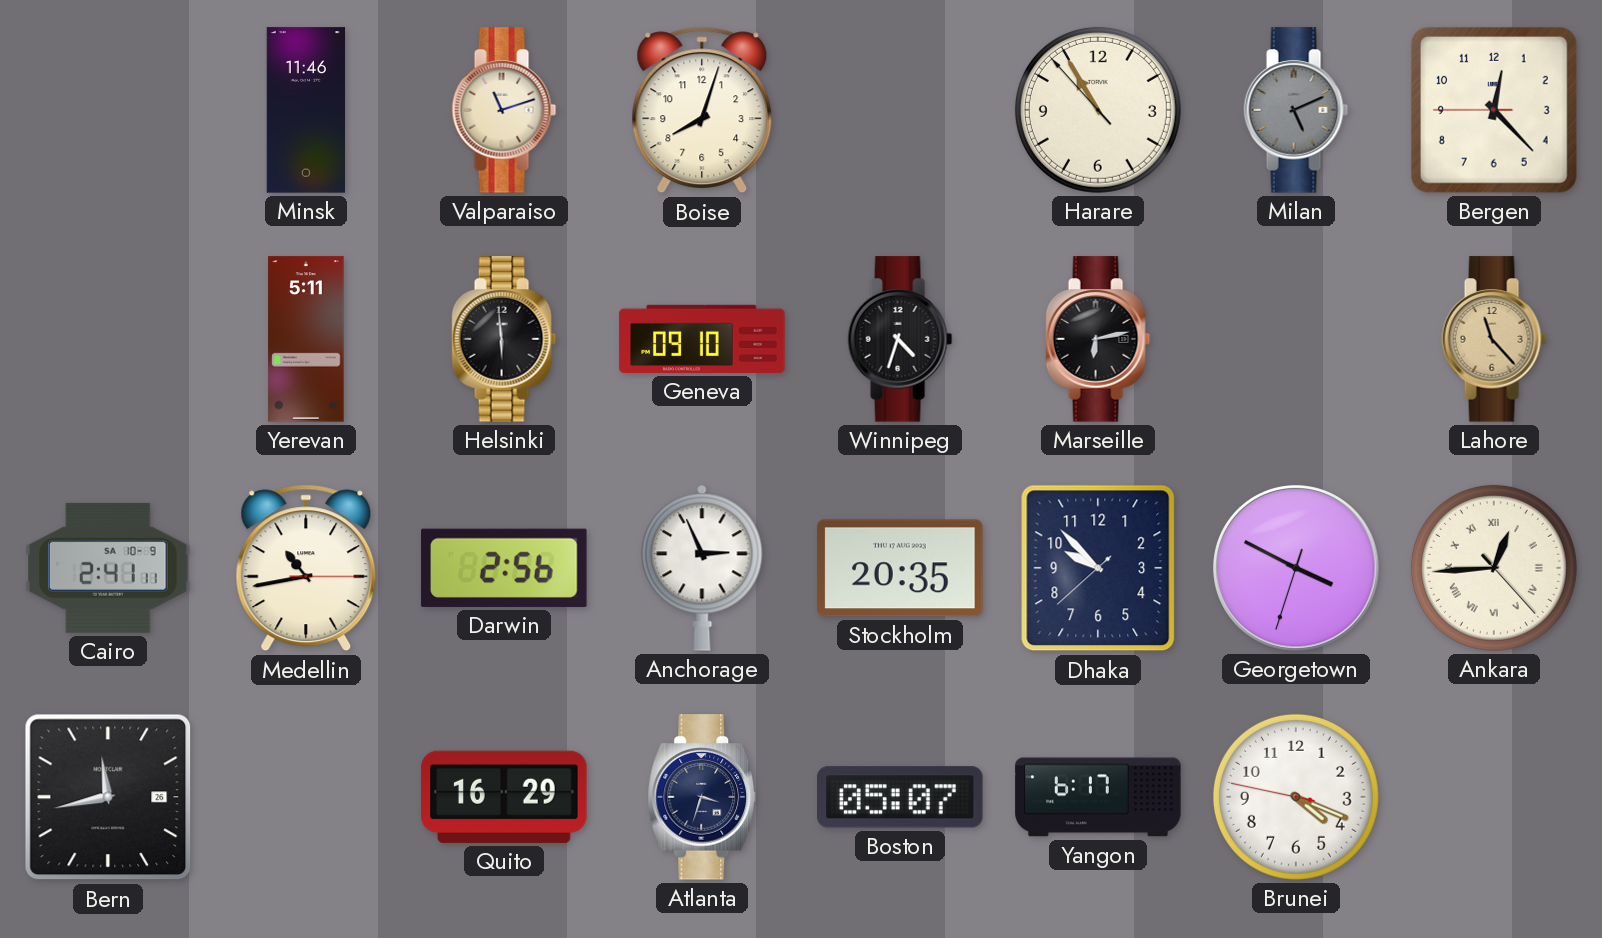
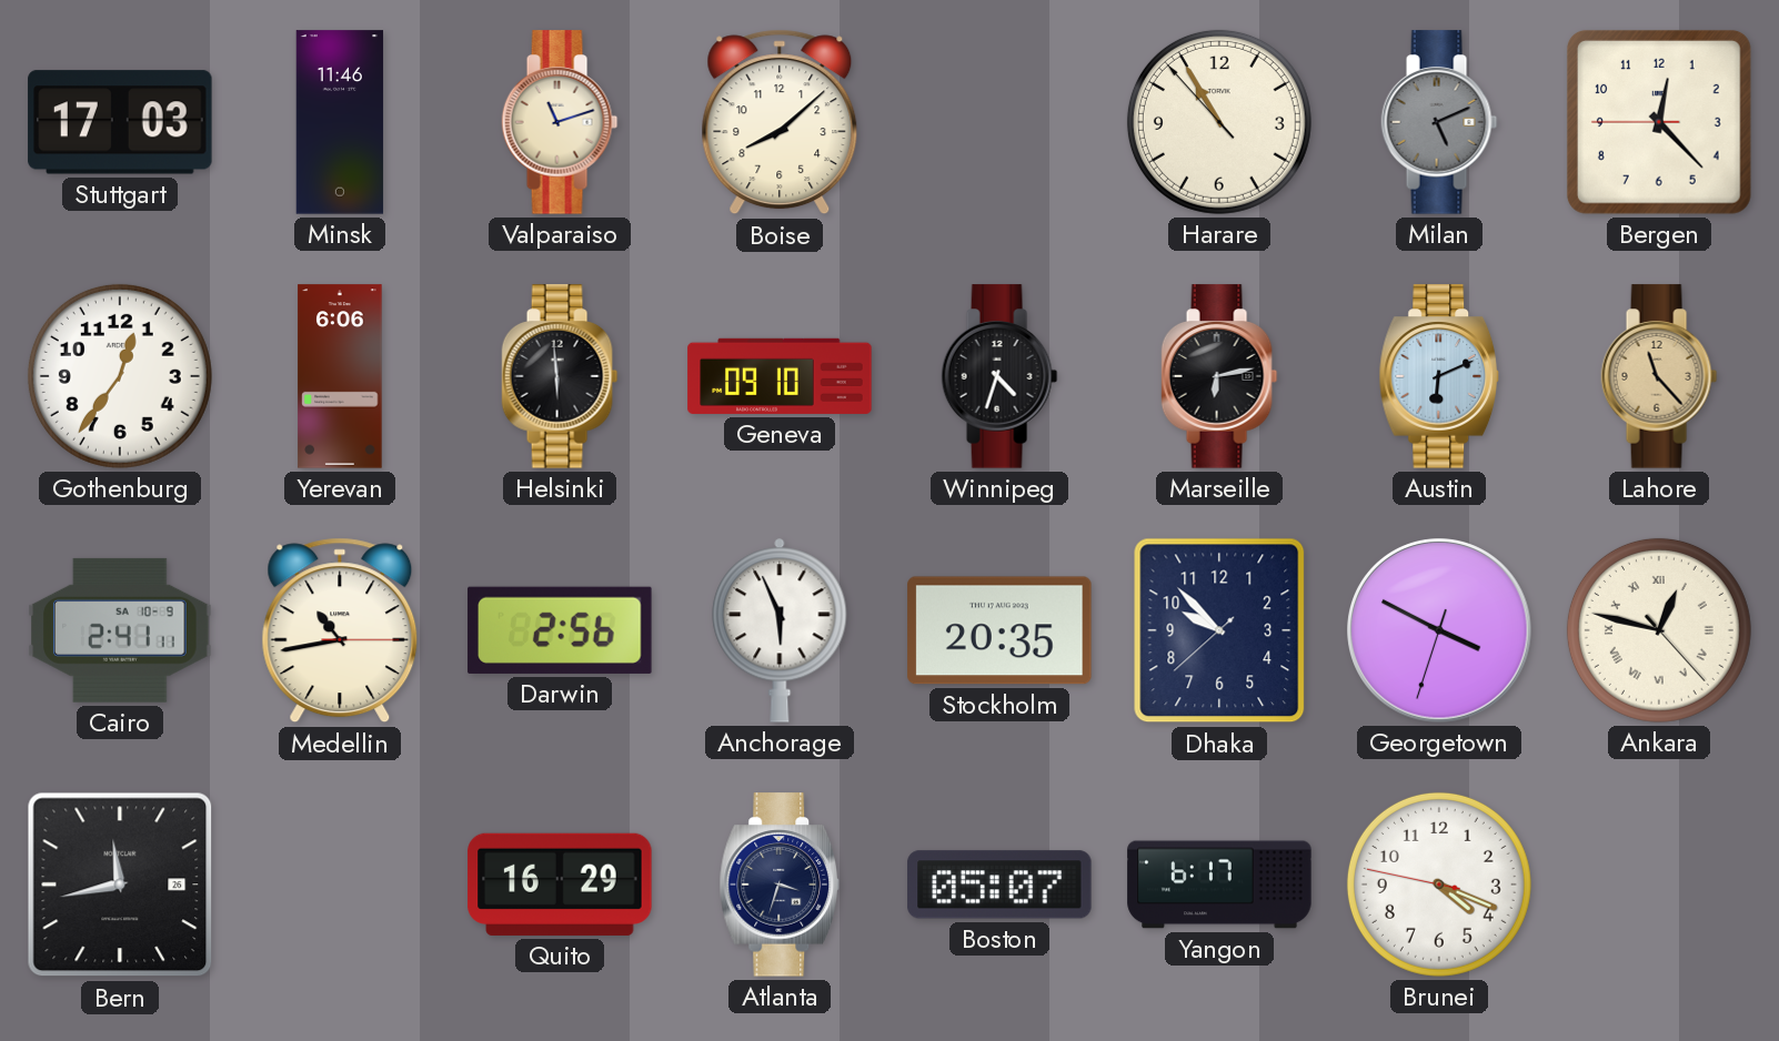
Stuttgart: none -> 17:03
Boise: 8:03 -> 8:08
Gothenburg: none -> 12:36
Yerevan: 5:11 -> 6:06
Austin: none -> 6:11
Anchorage: 2:56 -> 5:56
Ankara: 12:44 -> 12:47
